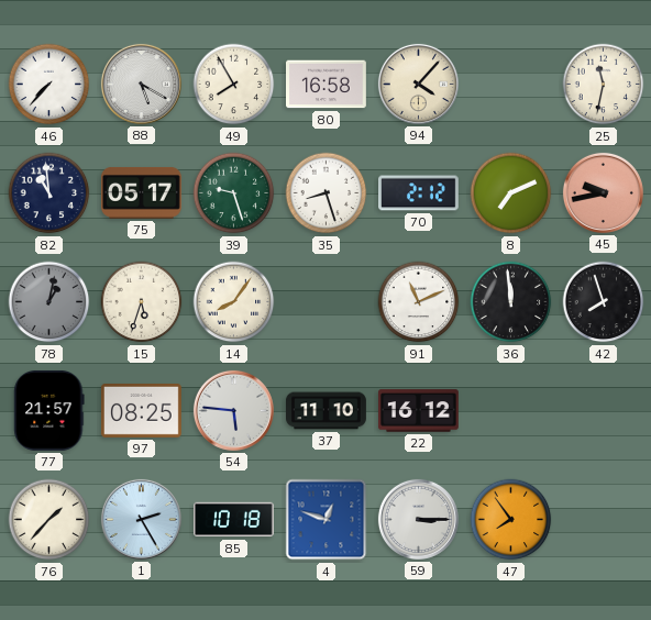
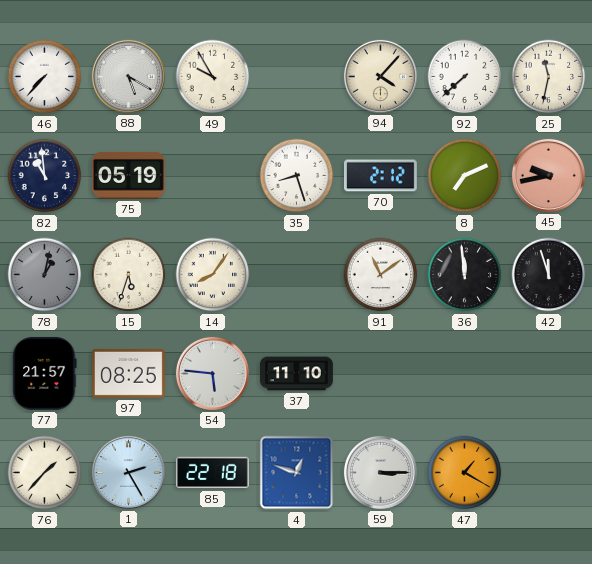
49: 7:55 -> 9:55
80: 16:58 -> none
92: none -> 7:38
75: 05:17 -> 05:19
39: 9:27 -> none
91: 11:11 -> 11:09
42: 7:57 -> 11:57
22: 16:12 -> none
85: 10:18 -> 22:18
47: 7:54 -> 1:20
